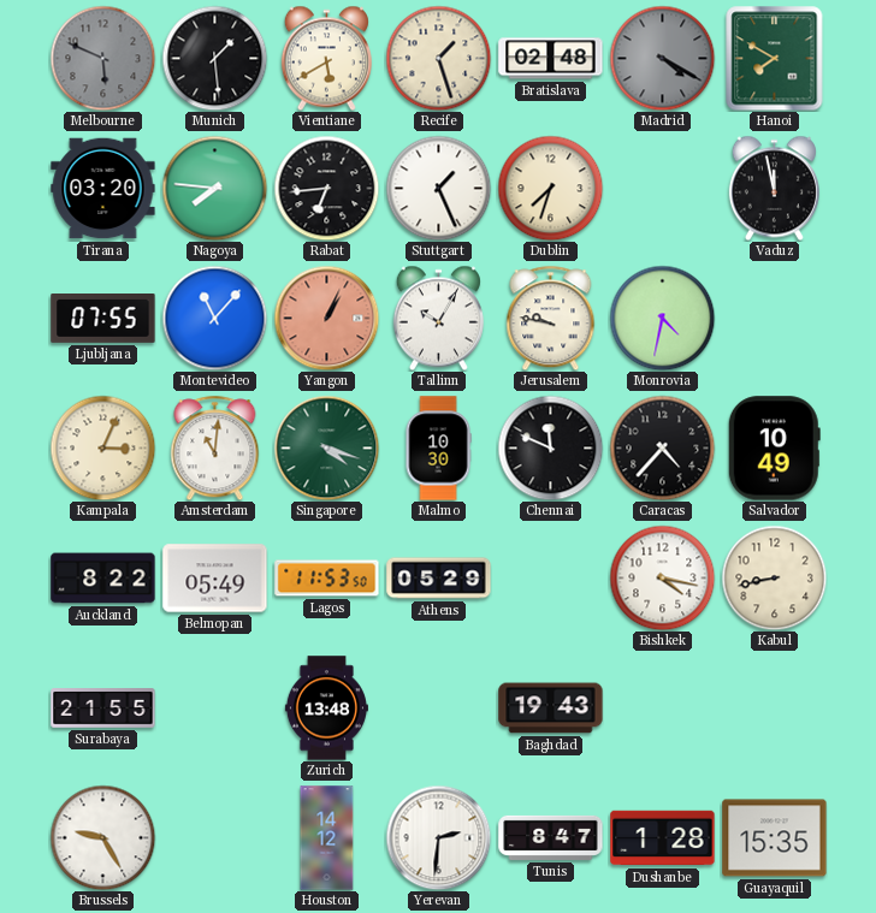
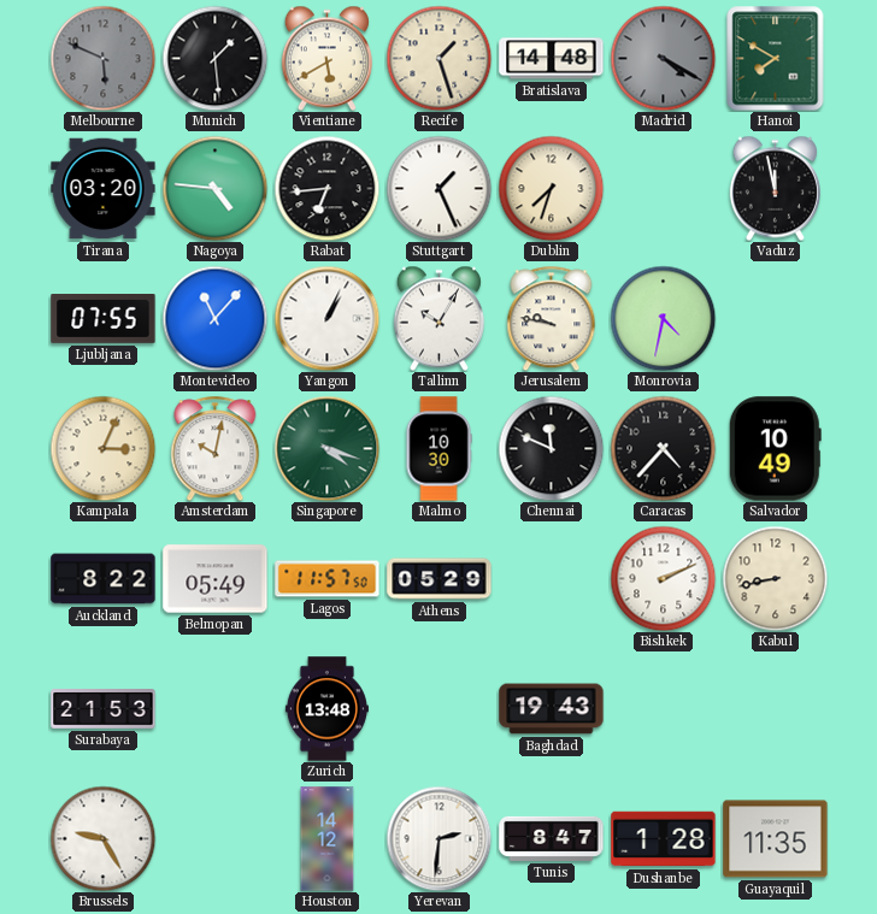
Bratislava: 02:48 -> 14:48
Nagoya: 7:46 -> 4:46
Yangon dial: salmon -> white
Amsterdam: 11:01 -> 10:02
Lagos: 11:53 -> 11:57
Bishkek: 4:17 -> 2:11
Surabaya: 21:55 -> 21:53
Guayaquil: 15:35 -> 11:35
